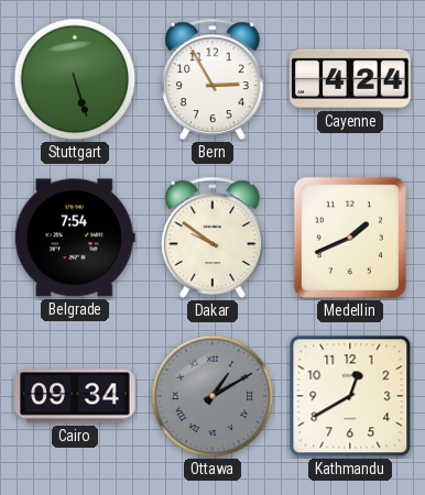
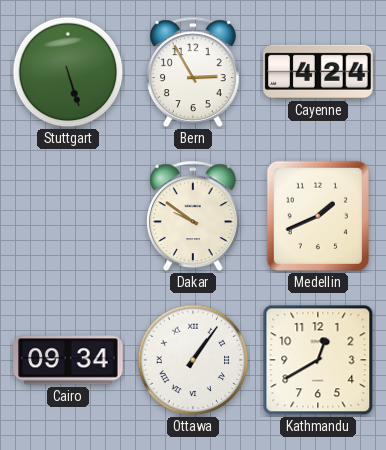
Belgrade: 7:54 -> none
Ottawa: 1:10 -> 1:06
Ottawa dial: grey -> white
